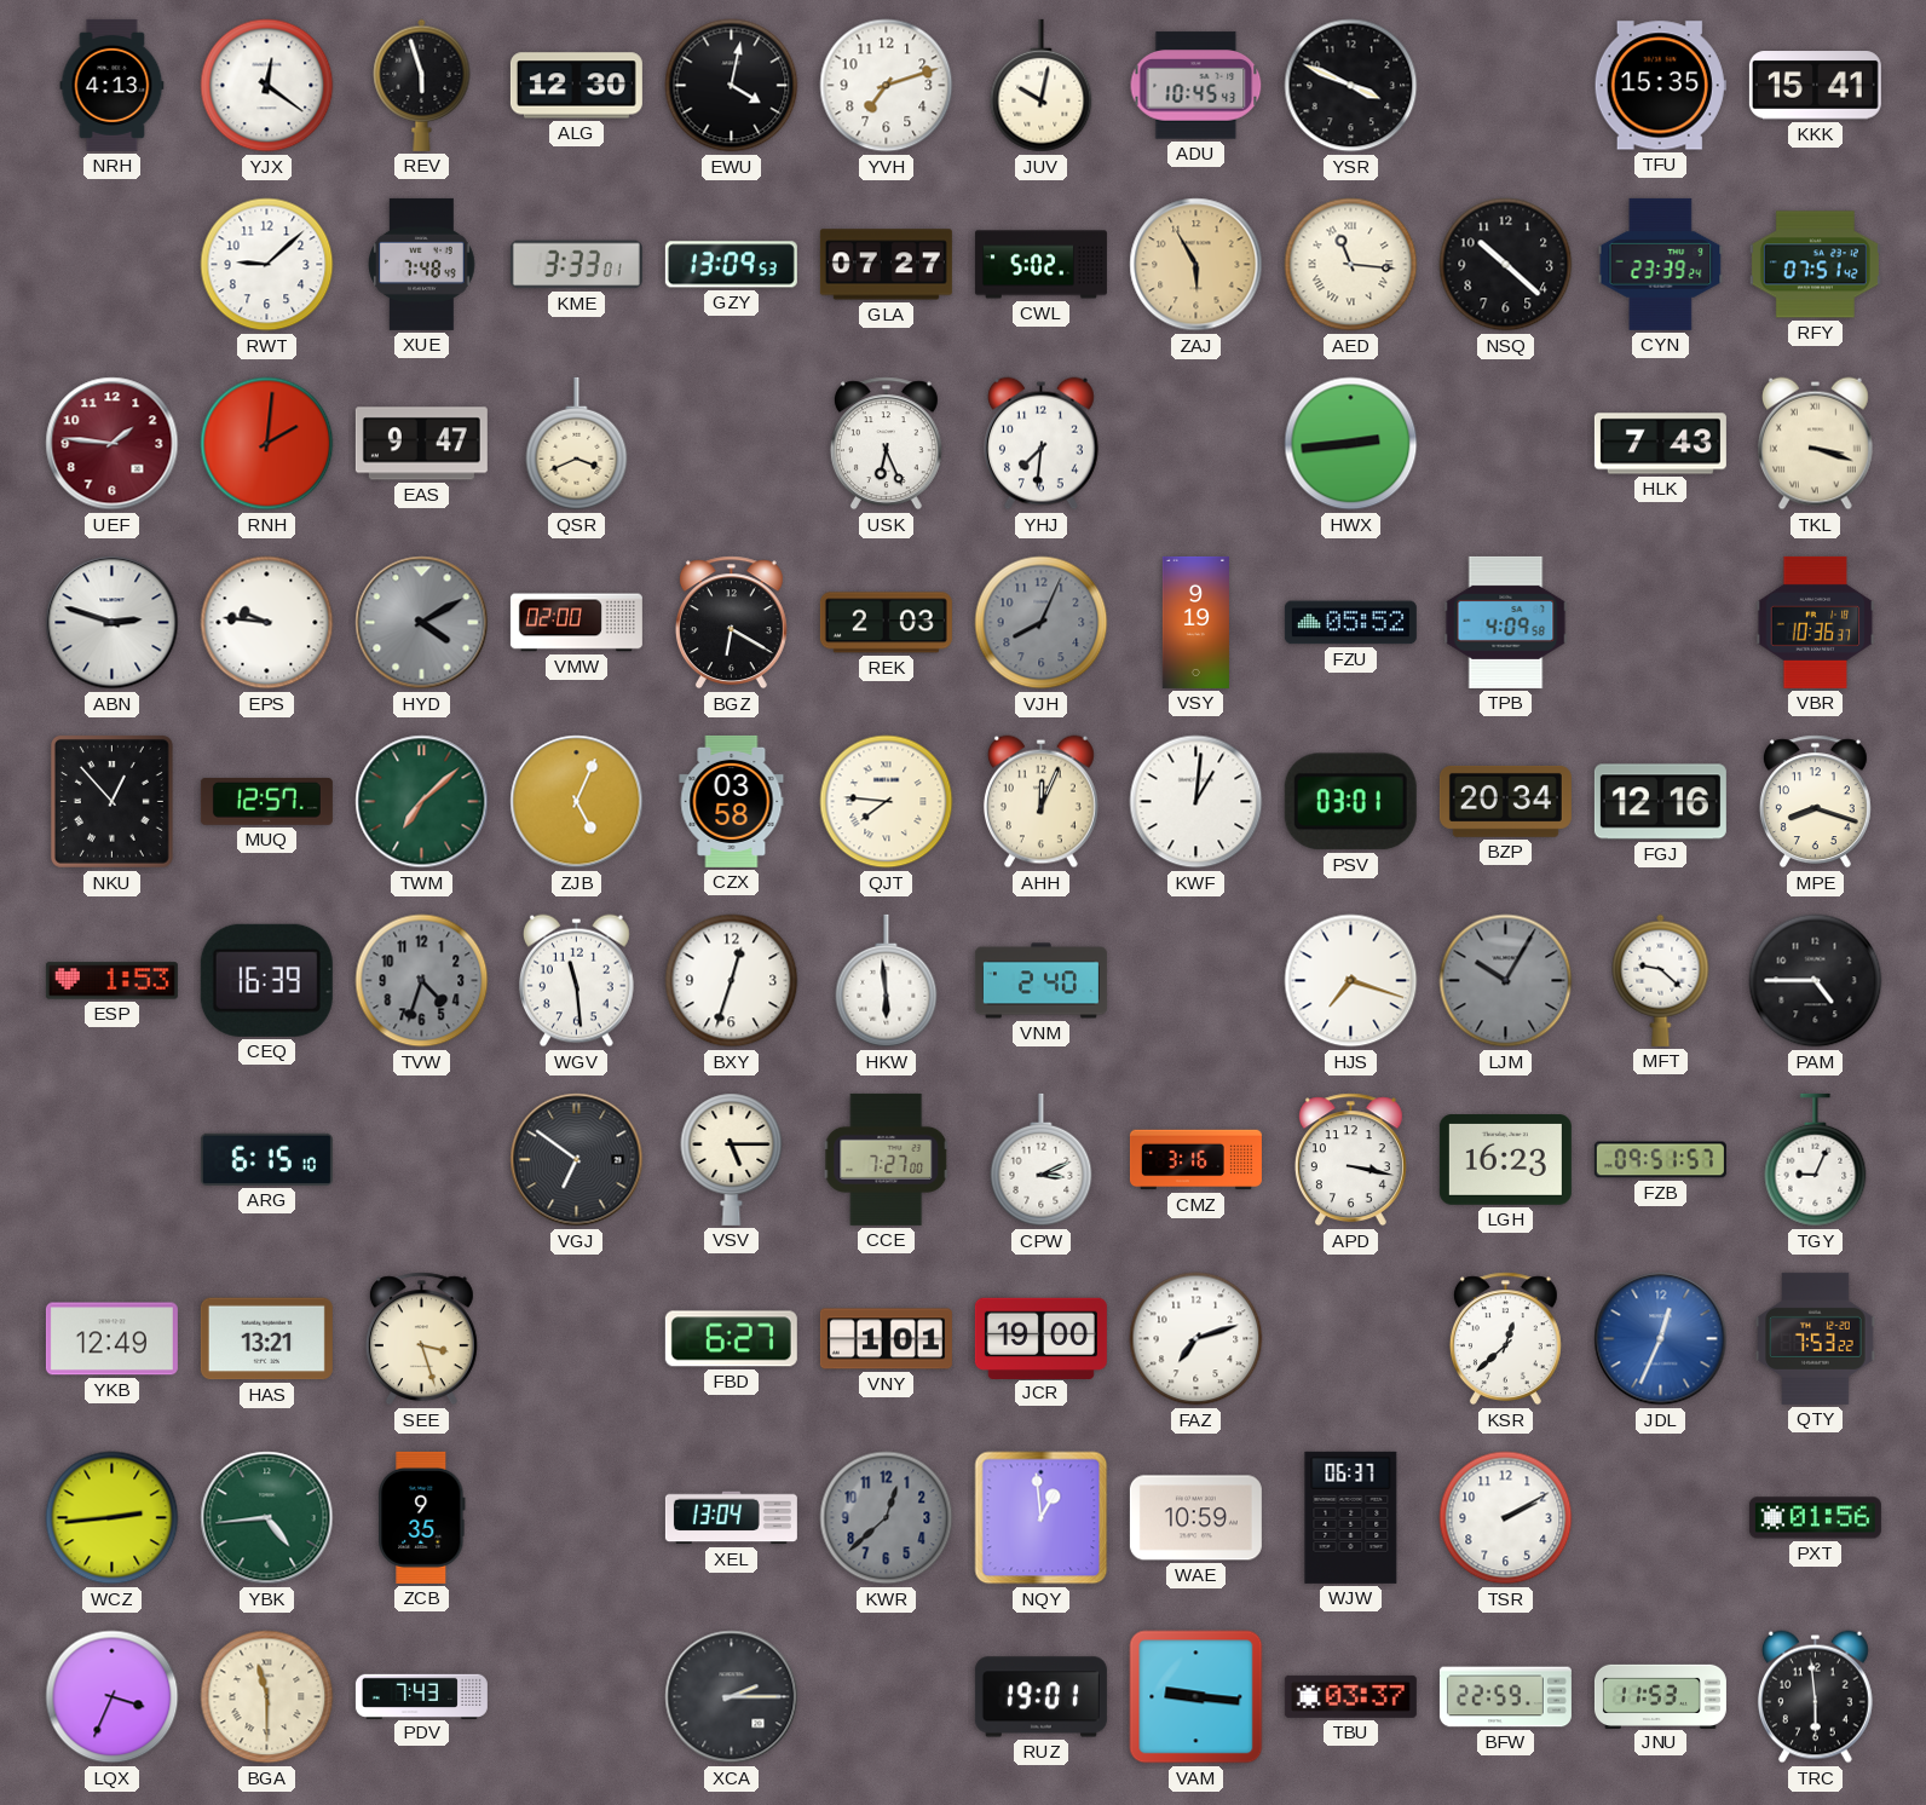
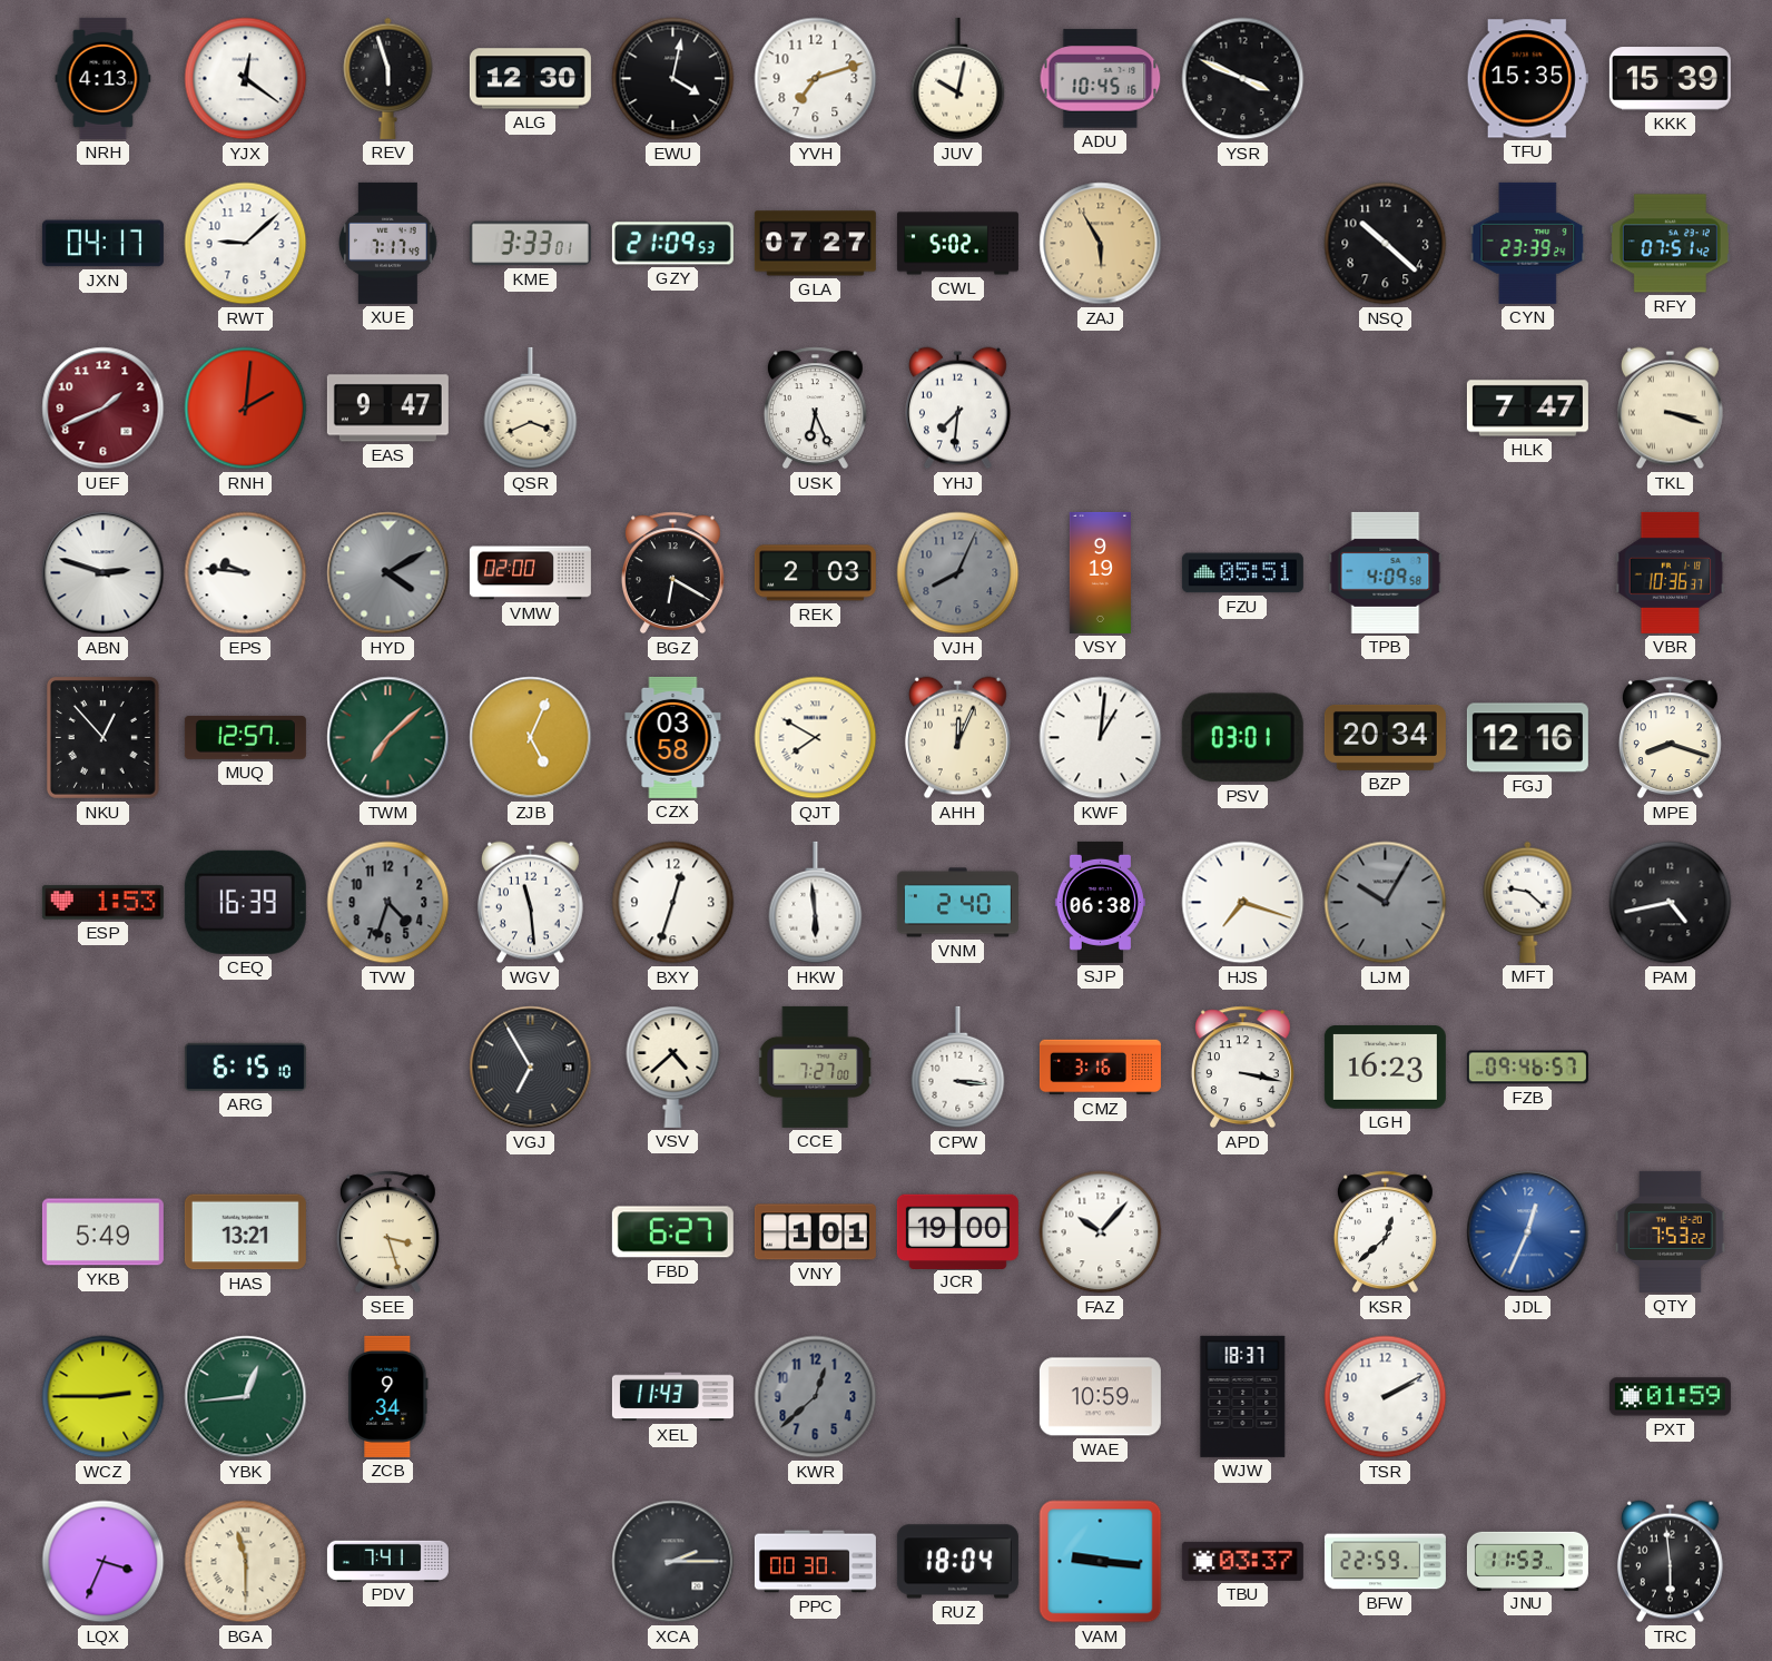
ADU: 10:45:43 -> 10:45:16
KKK: 15:41 -> 15:39
JXN: none -> 04:17
XUE: 7:48 -> 7:17
GZY: 13:09 -> 21:09
AED: 11:16 -> none
UEF: 1:46 -> 1:41
HWX: 2:44 -> none
HLK: 7:43 -> 7:47
FZU: 05:52 -> 05:51
QJT: 7:46 -> 7:50
SJP: none -> 06:38
PAM: 4:45 -> 4:43
VGJ: 6:51 -> 6:55
VSV: 5:15 -> 4:38
CPW: 3:11 -> 3:16
FZB: 09:51 -> 09:46
TGY: 9:04 -> none
YKB: 12:49 -> 5:49
FAZ: 7:12 -> 10:07
WCZ: 2:44 -> 2:45
YBK: 4:44 -> 12:44
ZCB: 9:35 -> 9:34
XEL: 13:04 -> 11:43
NQY: 12:59 -> none
WJW: 06:37 -> 18:37
PXT: 01:56 -> 01:59
PDV: 7:43 -> 7:41
PPC: none -> 00:30
RUZ: 19:01 -> 18:04
